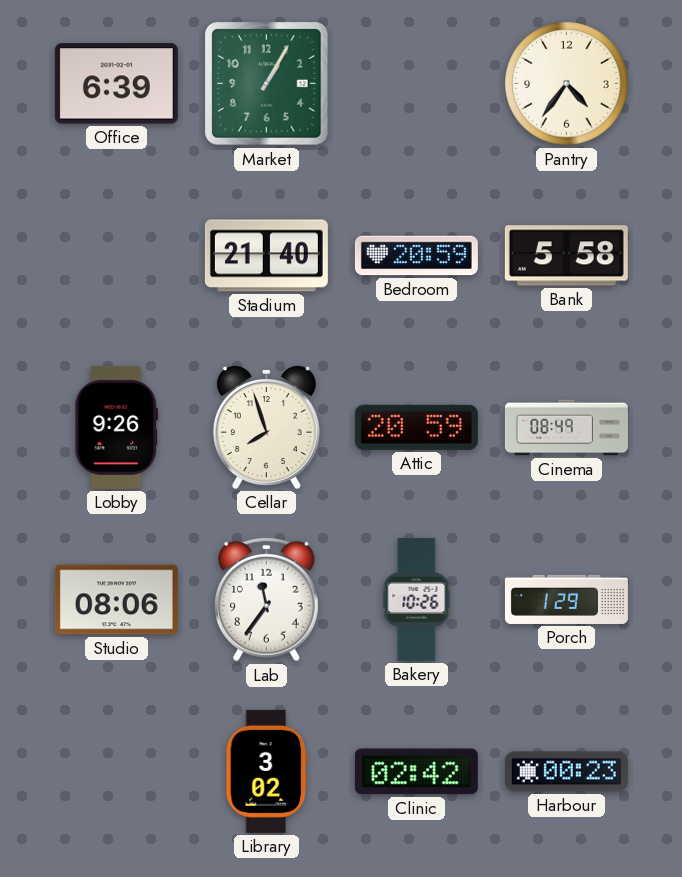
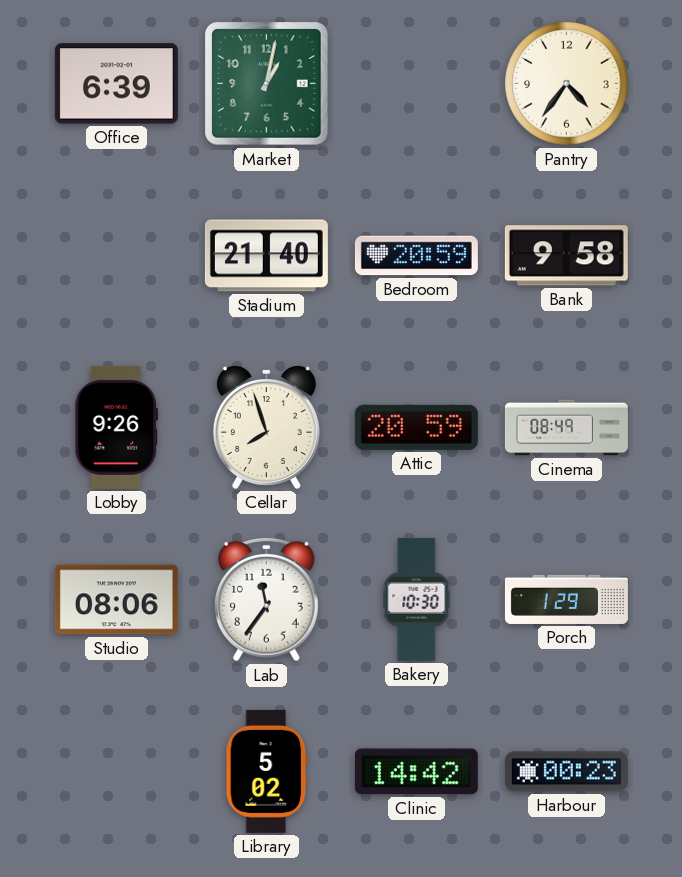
Market: 1:05 -> 1:02
Bank: 5:58 -> 9:58
Bakery: 10:26 -> 10:30
Library: 3:02 -> 5:02
Clinic: 02:42 -> 14:42
